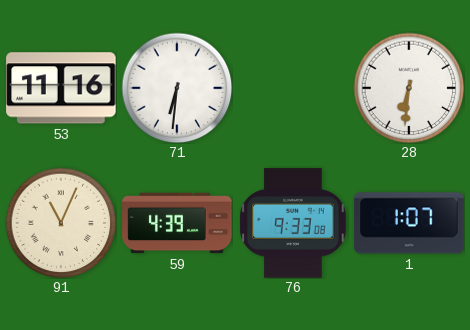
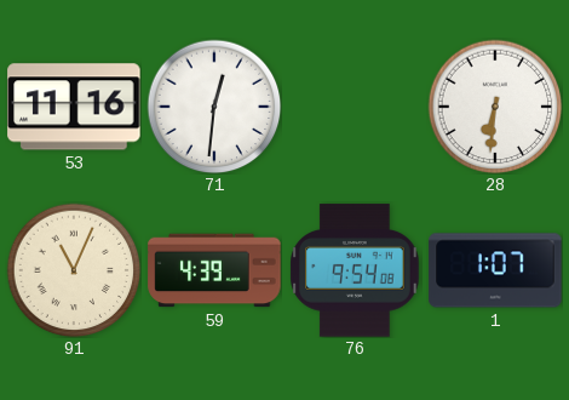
71: 6:31 -> 12:31
76: 9:33 -> 9:54
